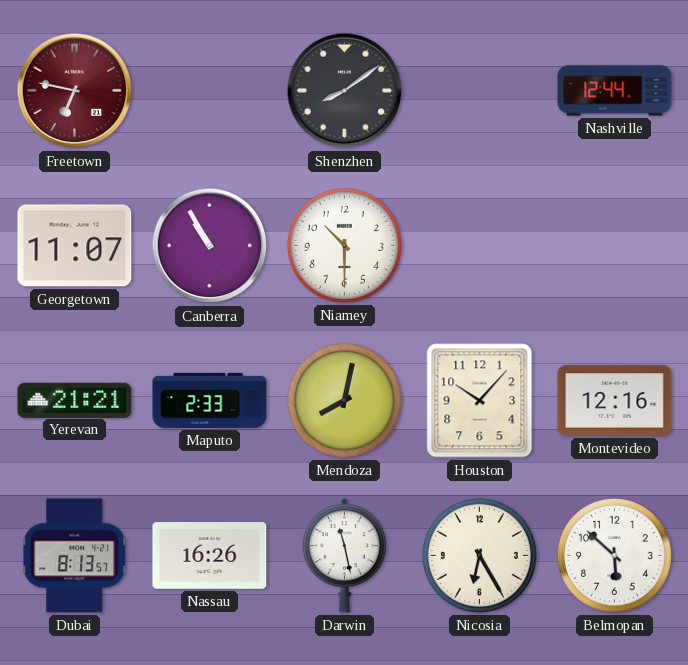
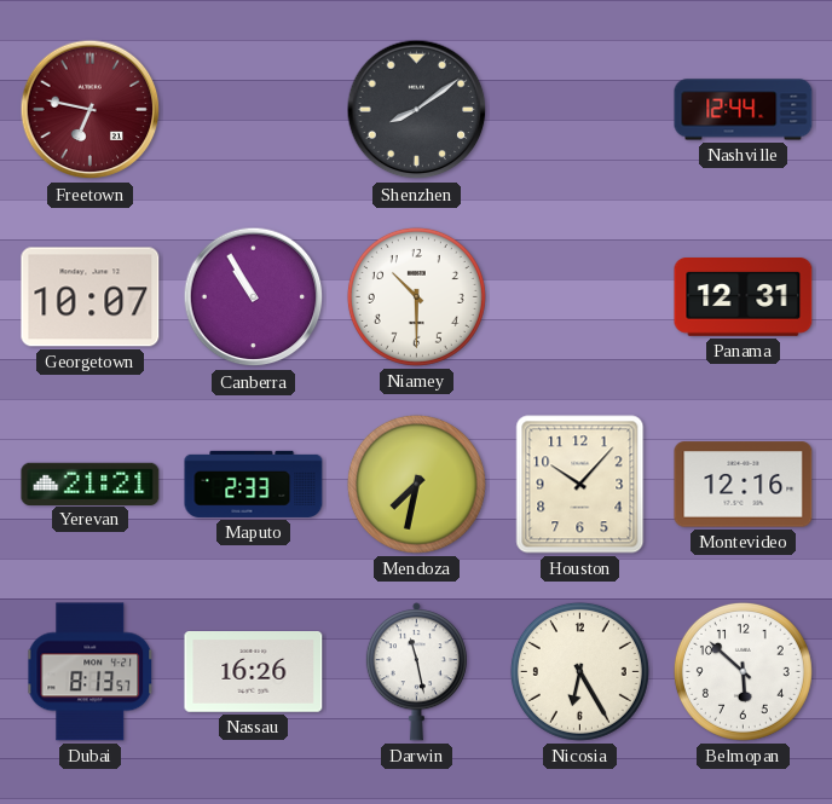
Georgetown: 11:07 -> 10:07
Panama: none -> 12:31
Mendoza: 8:02 -> 7:32
